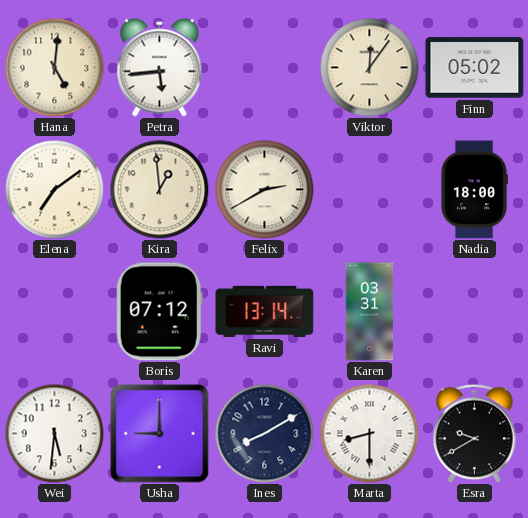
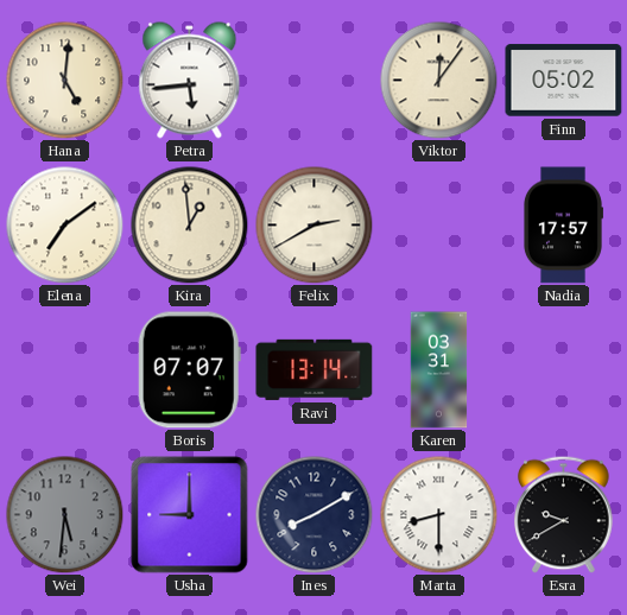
Nadia: 18:00 -> 17:57
Boris: 07:12 -> 07:07
Wei dial: white -> grey
